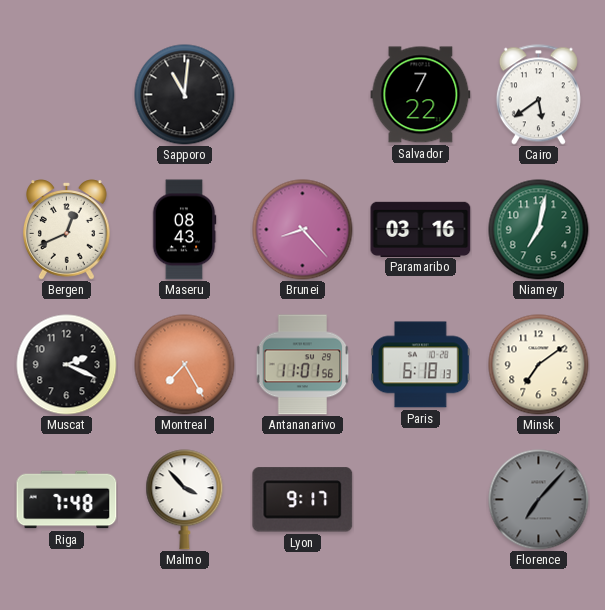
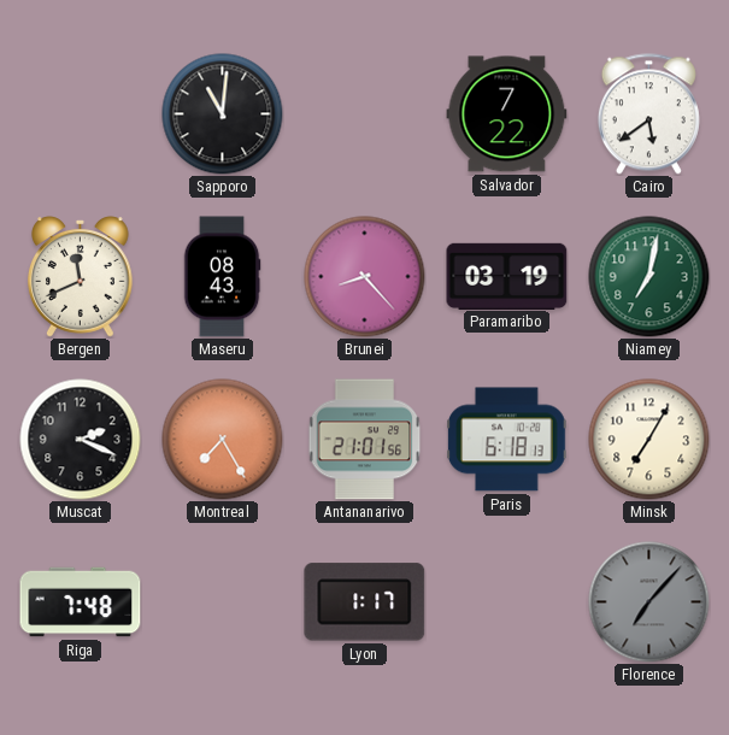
Bergen: 12:41 -> 11:41
Paramaribo: 03:16 -> 03:19
Antananarivo: 11:01 -> 21:01
Minsk: 7:09 -> 7:05
Malmo: 3:53 -> none
Lyon: 9:17 -> 1:17
